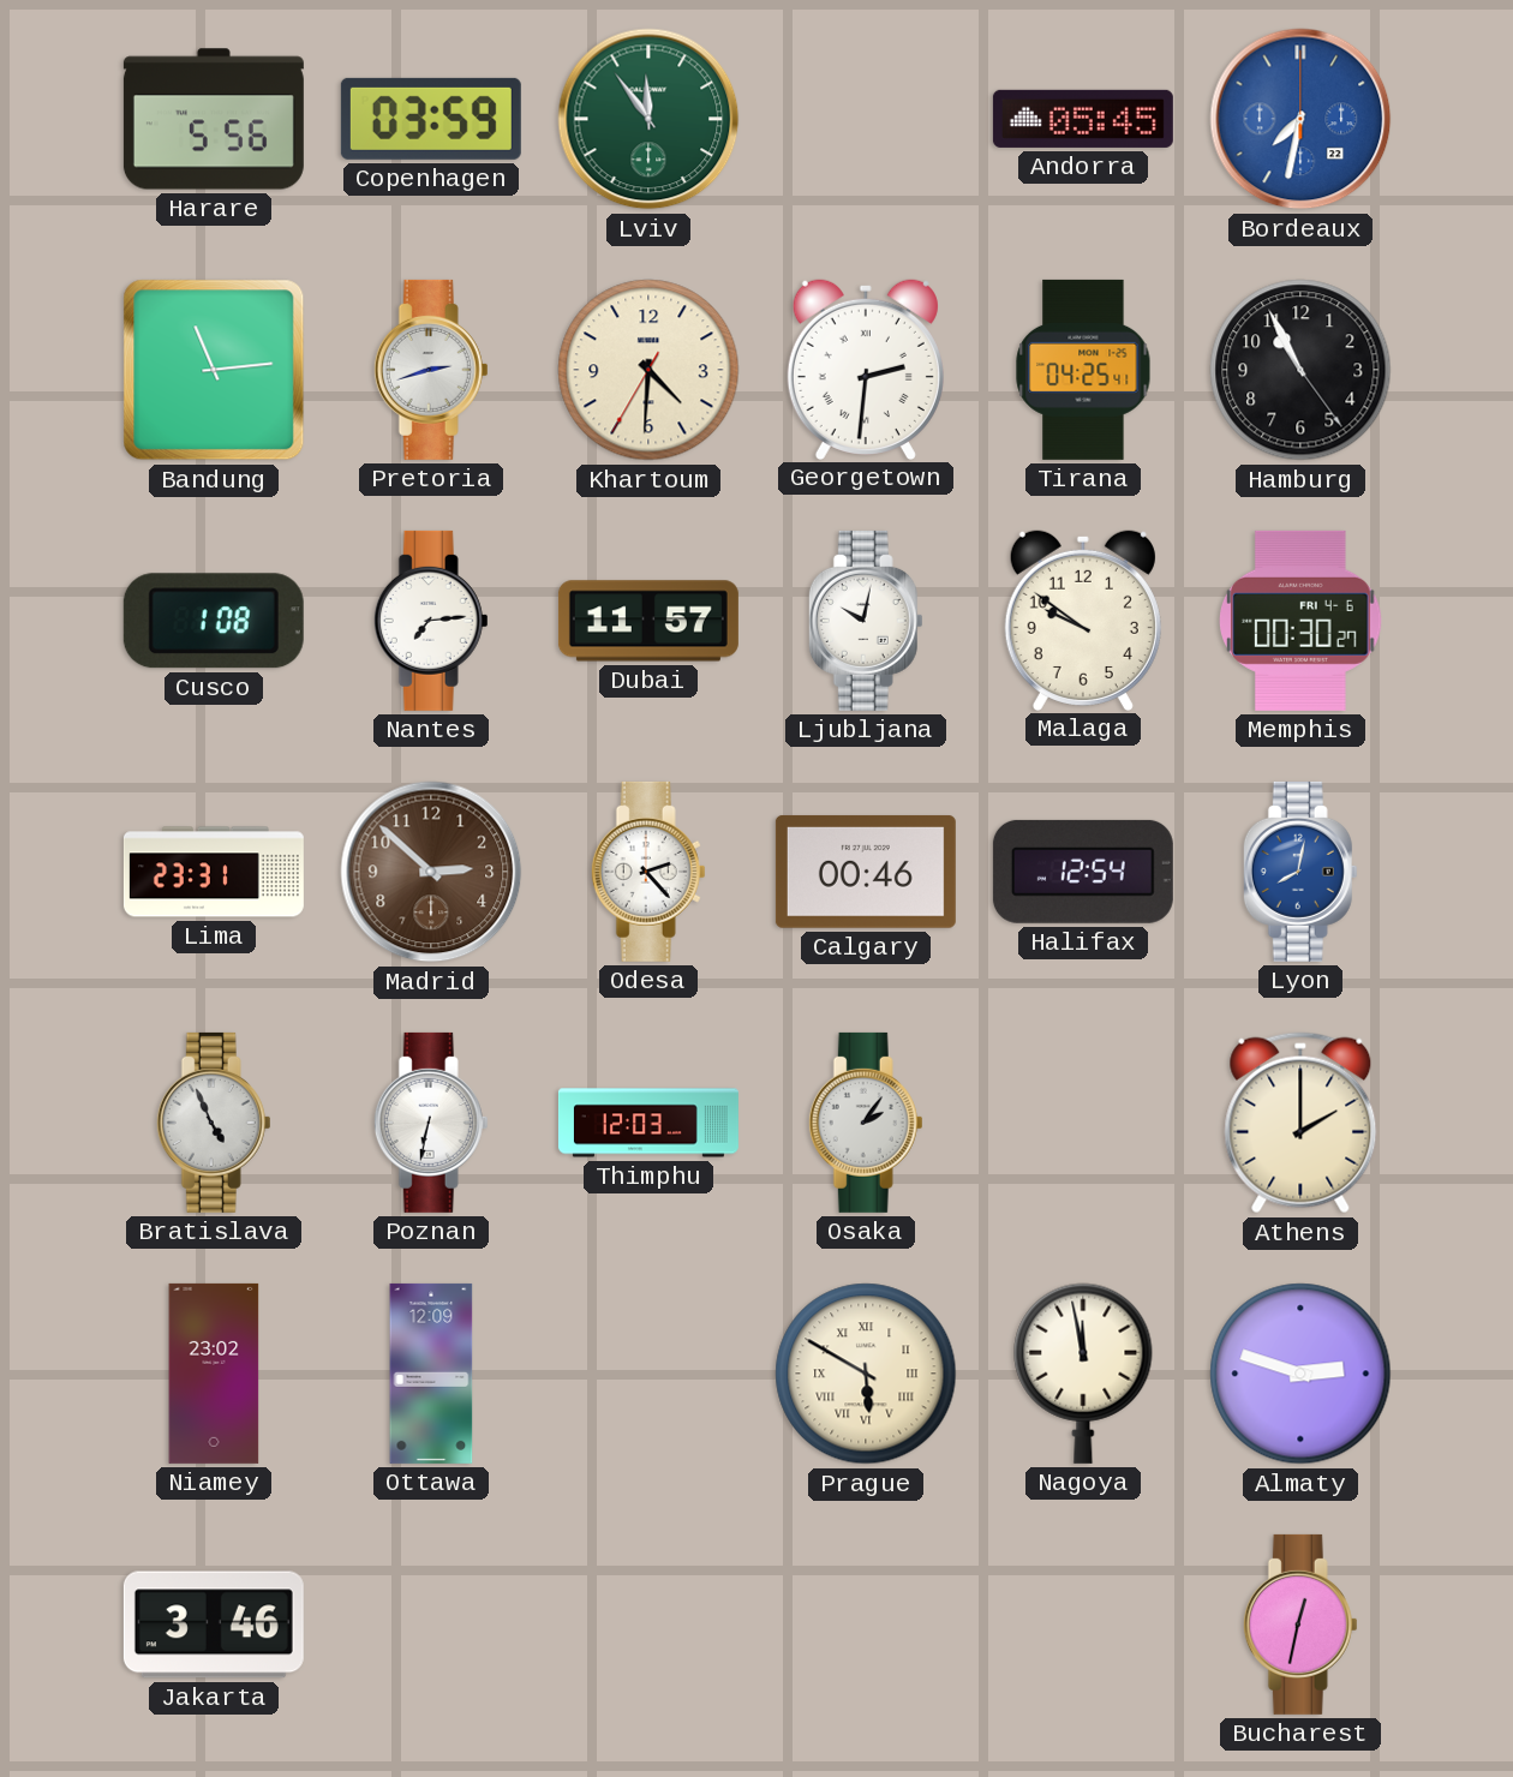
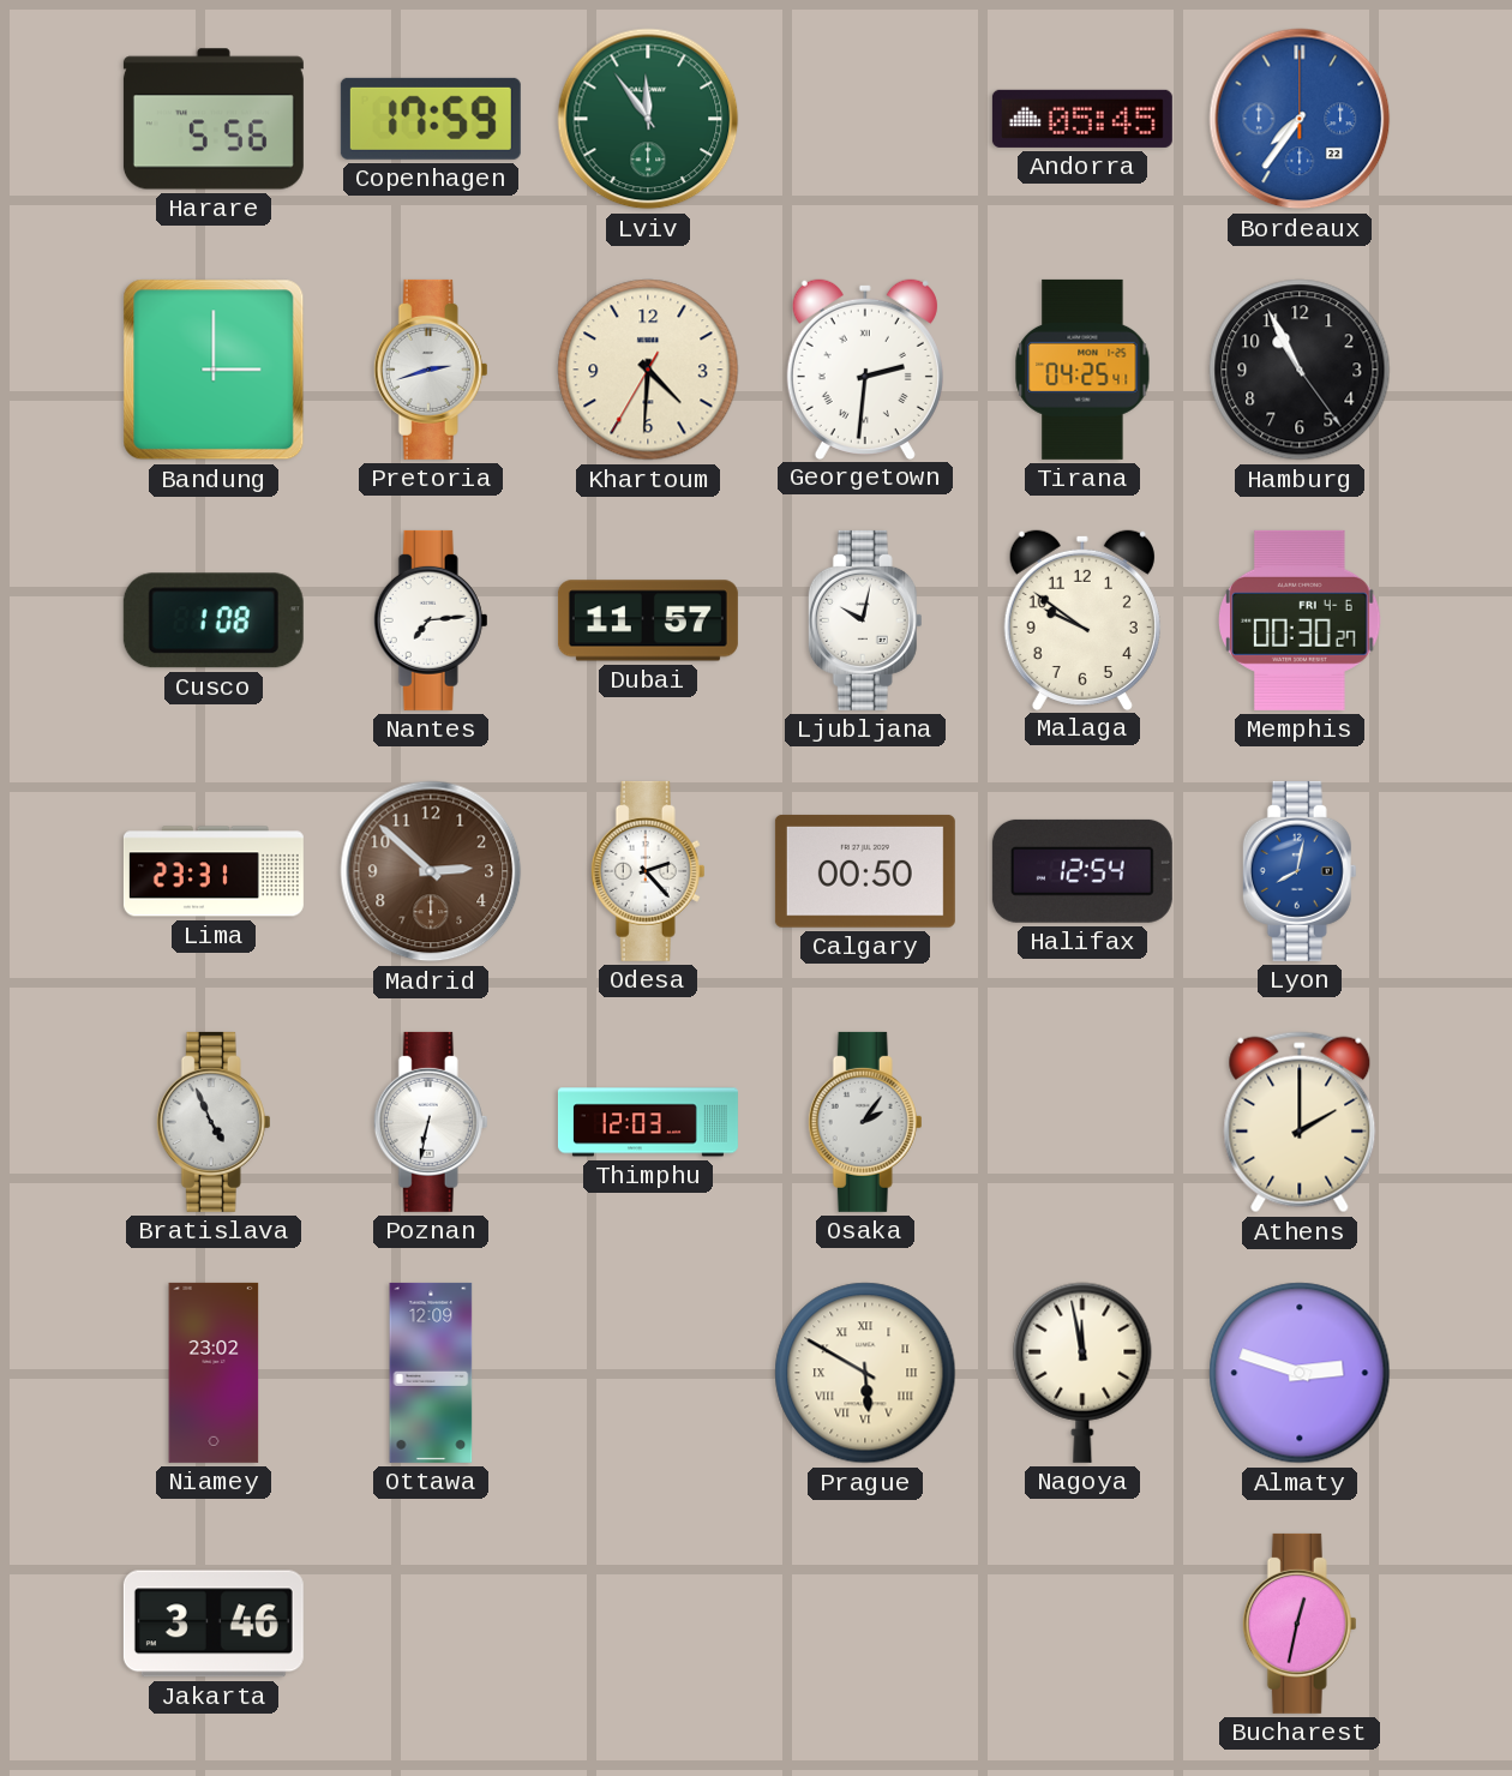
Copenhagen: 03:59 -> 17:59
Bordeaux: 7:32 -> 7:36
Bandung: 11:14 -> 3:00
Calgary: 00:46 -> 00:50
